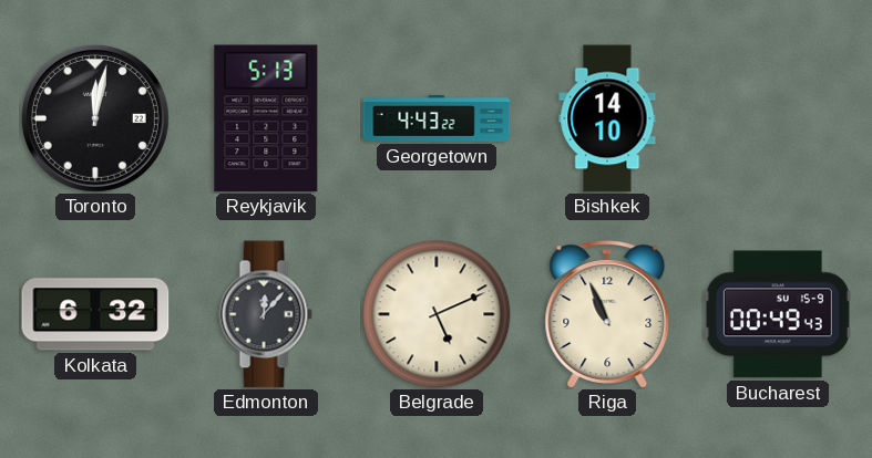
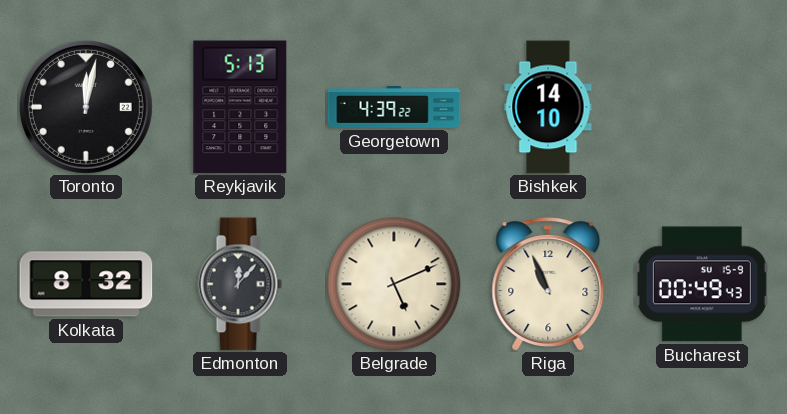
Georgetown: 4:43 -> 4:39
Kolkata: 6:32 -> 8:32
